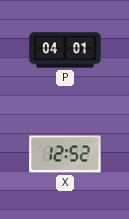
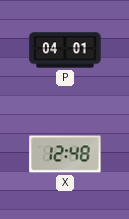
X: 12:52 -> 12:48
